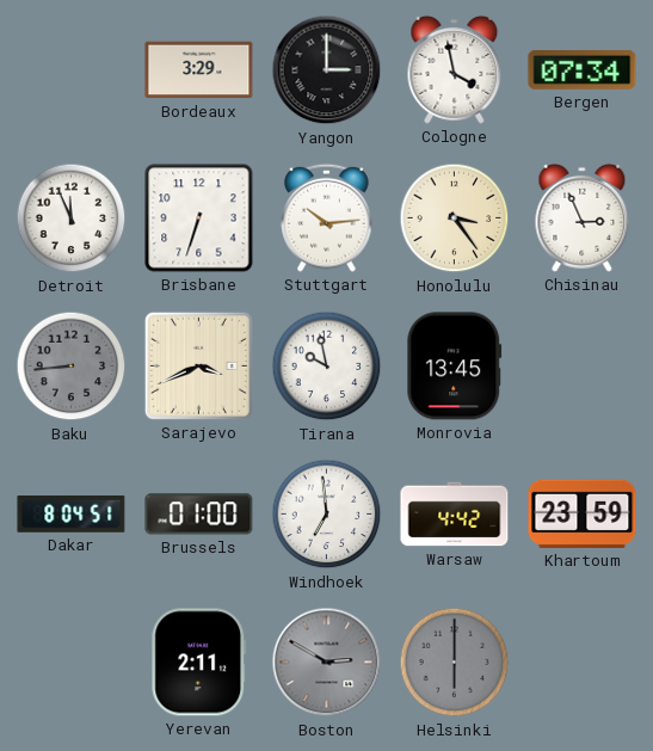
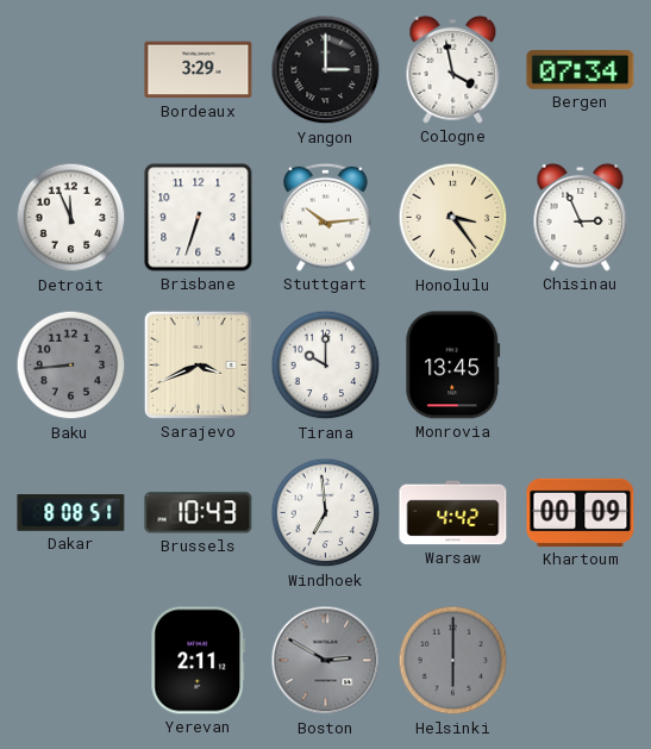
Tirana: 9:58 -> 10:00
Dakar: 8:04 -> 8:08
Brussels: 01:00 -> 10:43
Khartoum: 23:59 -> 00:09
